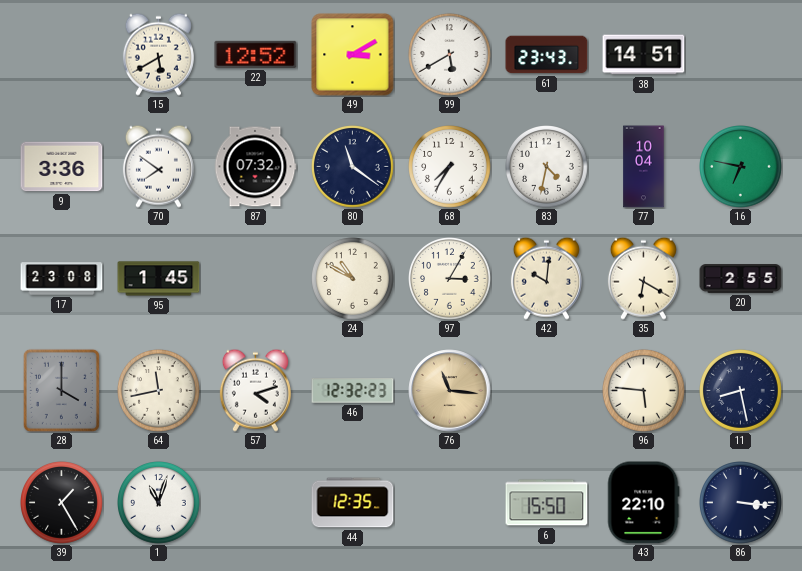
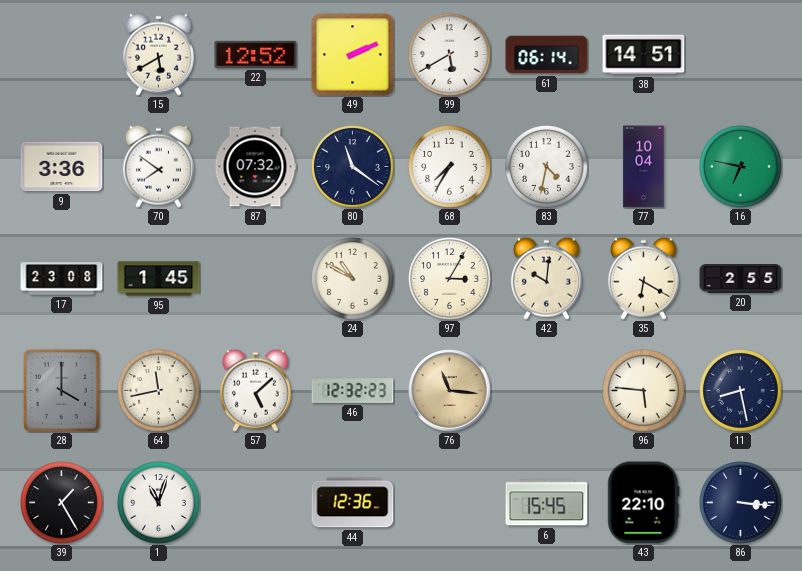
49: 3:10 -> 2:11
61: 23:43 -> 06:14
57: 4:12 -> 5:08
44: 12:35 -> 12:36
6: 15:50 -> 15:45
